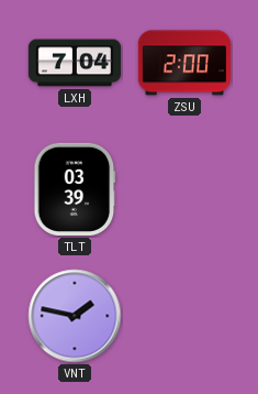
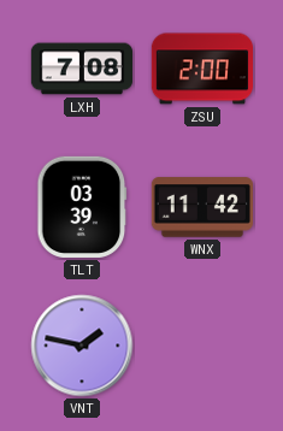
LXH: 7:04 -> 7:08
WNX: none -> 11:42
